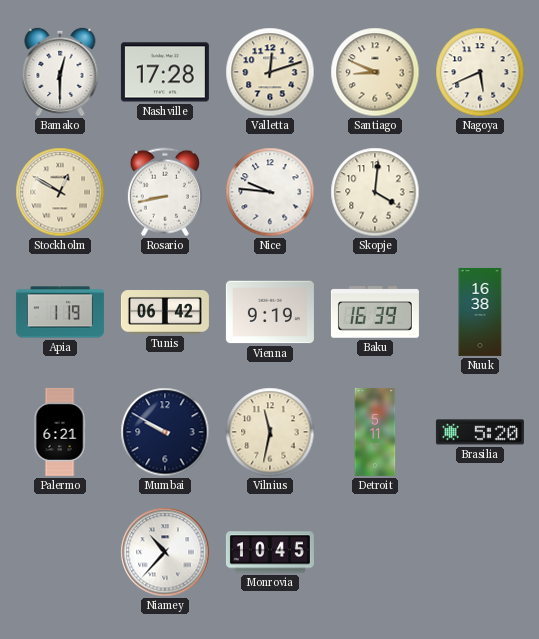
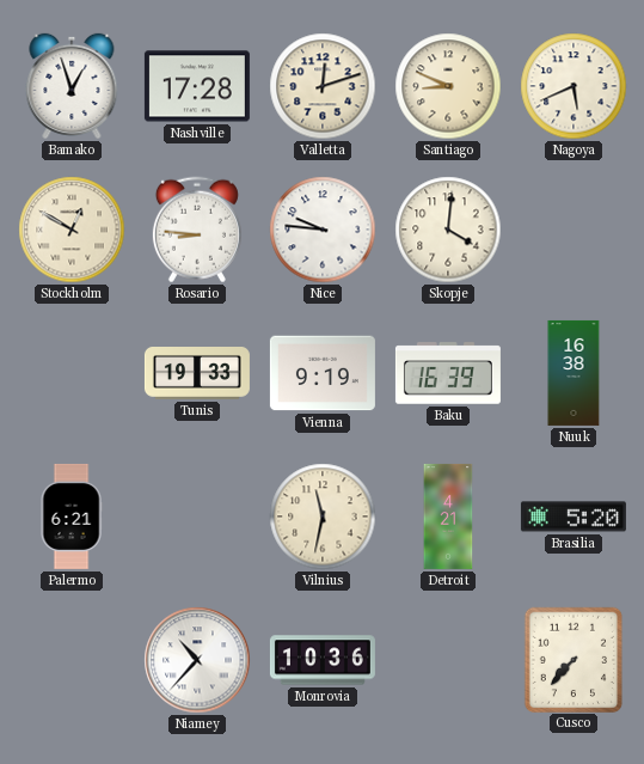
Bamako: 12:30 -> 12:57
Rosario: 8:43 -> 8:46
Apia: 1:19 -> none
Tunis: 06:42 -> 19:33
Mumbai: 9:50 -> none
Detroit: 5:11 -> 4:21
Monrovia: 10:45 -> 10:36
Cusco: none -> 7:37
